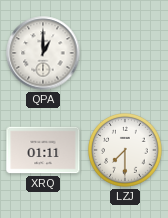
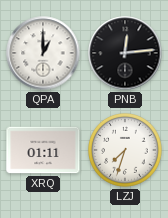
PNB: none -> 12:14
LZJ: 7:30 -> 7:33
